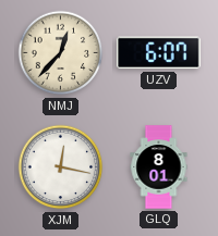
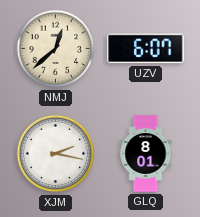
NMJ: 12:37 -> 12:38
XJM: 12:17 -> 2:17
